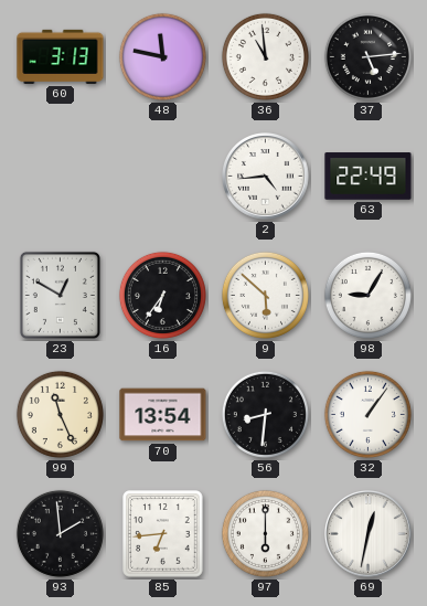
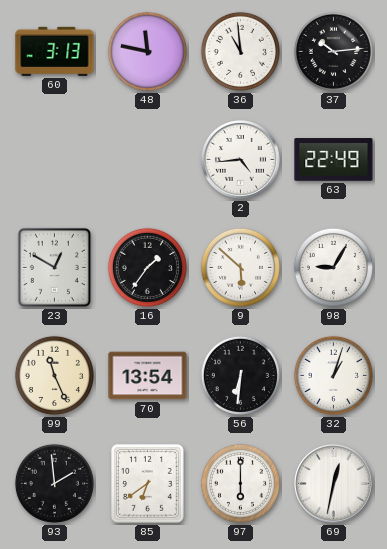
37: 5:14 -> 10:14
16: 6:36 -> 1:36
56: 8:31 -> 6:31
32: 1:06 -> 1:03
85: 6:44 -> 6:39
